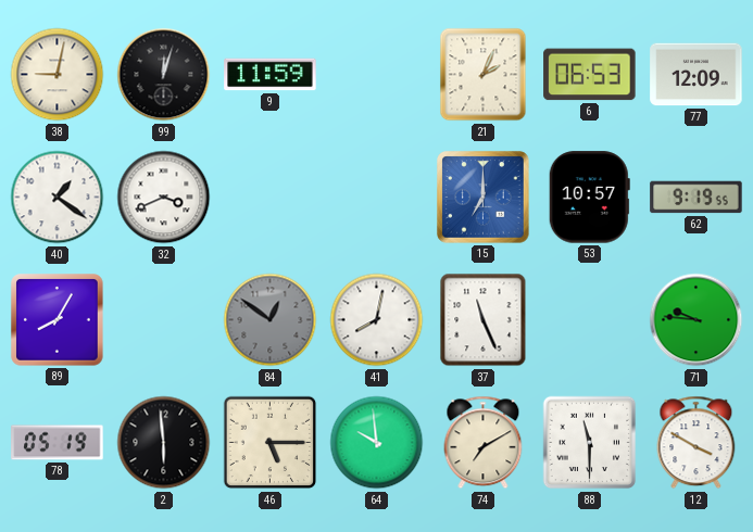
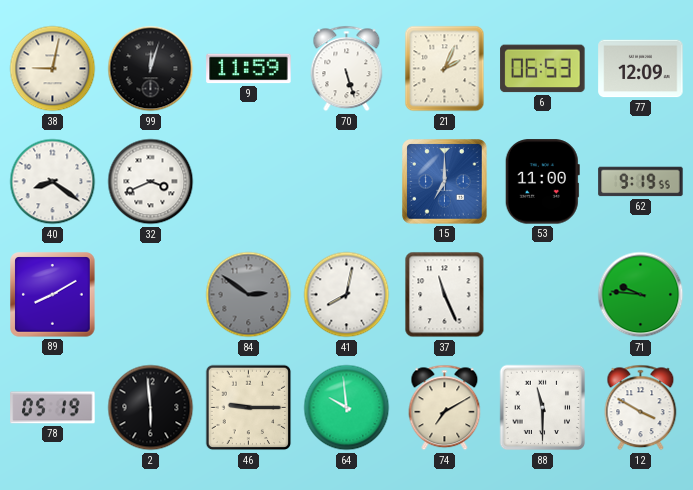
70: none -> 5:27
40: 1:21 -> 8:21
53: 10:57 -> 11:00
89: 8:05 -> 8:10
84: 12:51 -> 2:51
46: 5:15 -> 9:15
